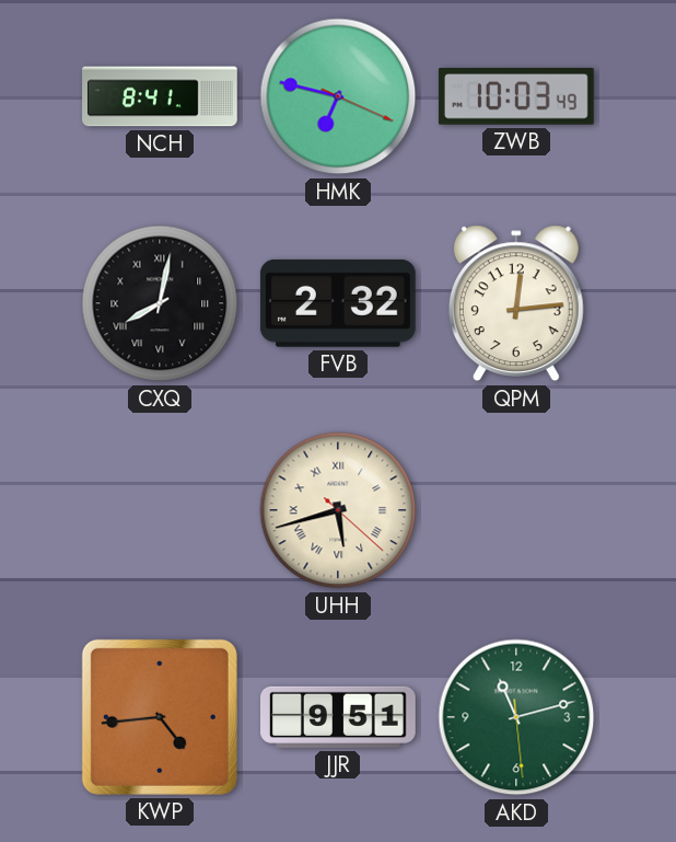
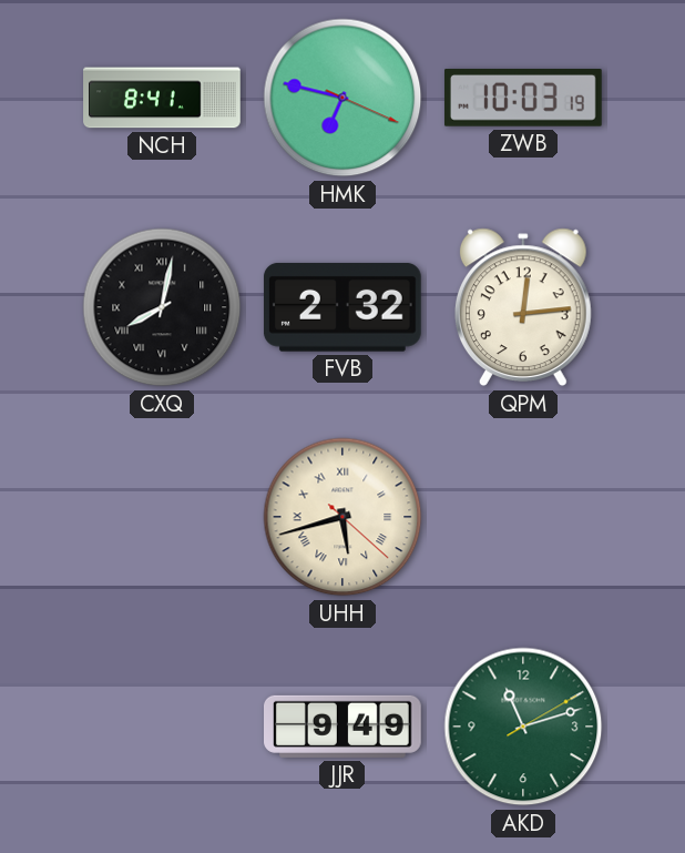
ZWB: 10:03:49 -> 10:03:19
KWP: 4:44 -> none
JJR: 9:51 -> 9:49
AKD: 11:12:29 -> 11:12:10
